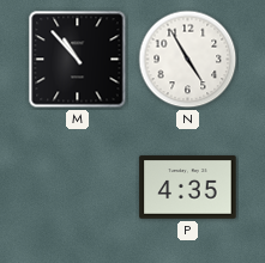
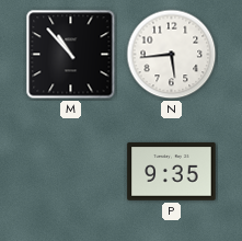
N: 4:55 -> 5:44
P: 4:35 -> 9:35
